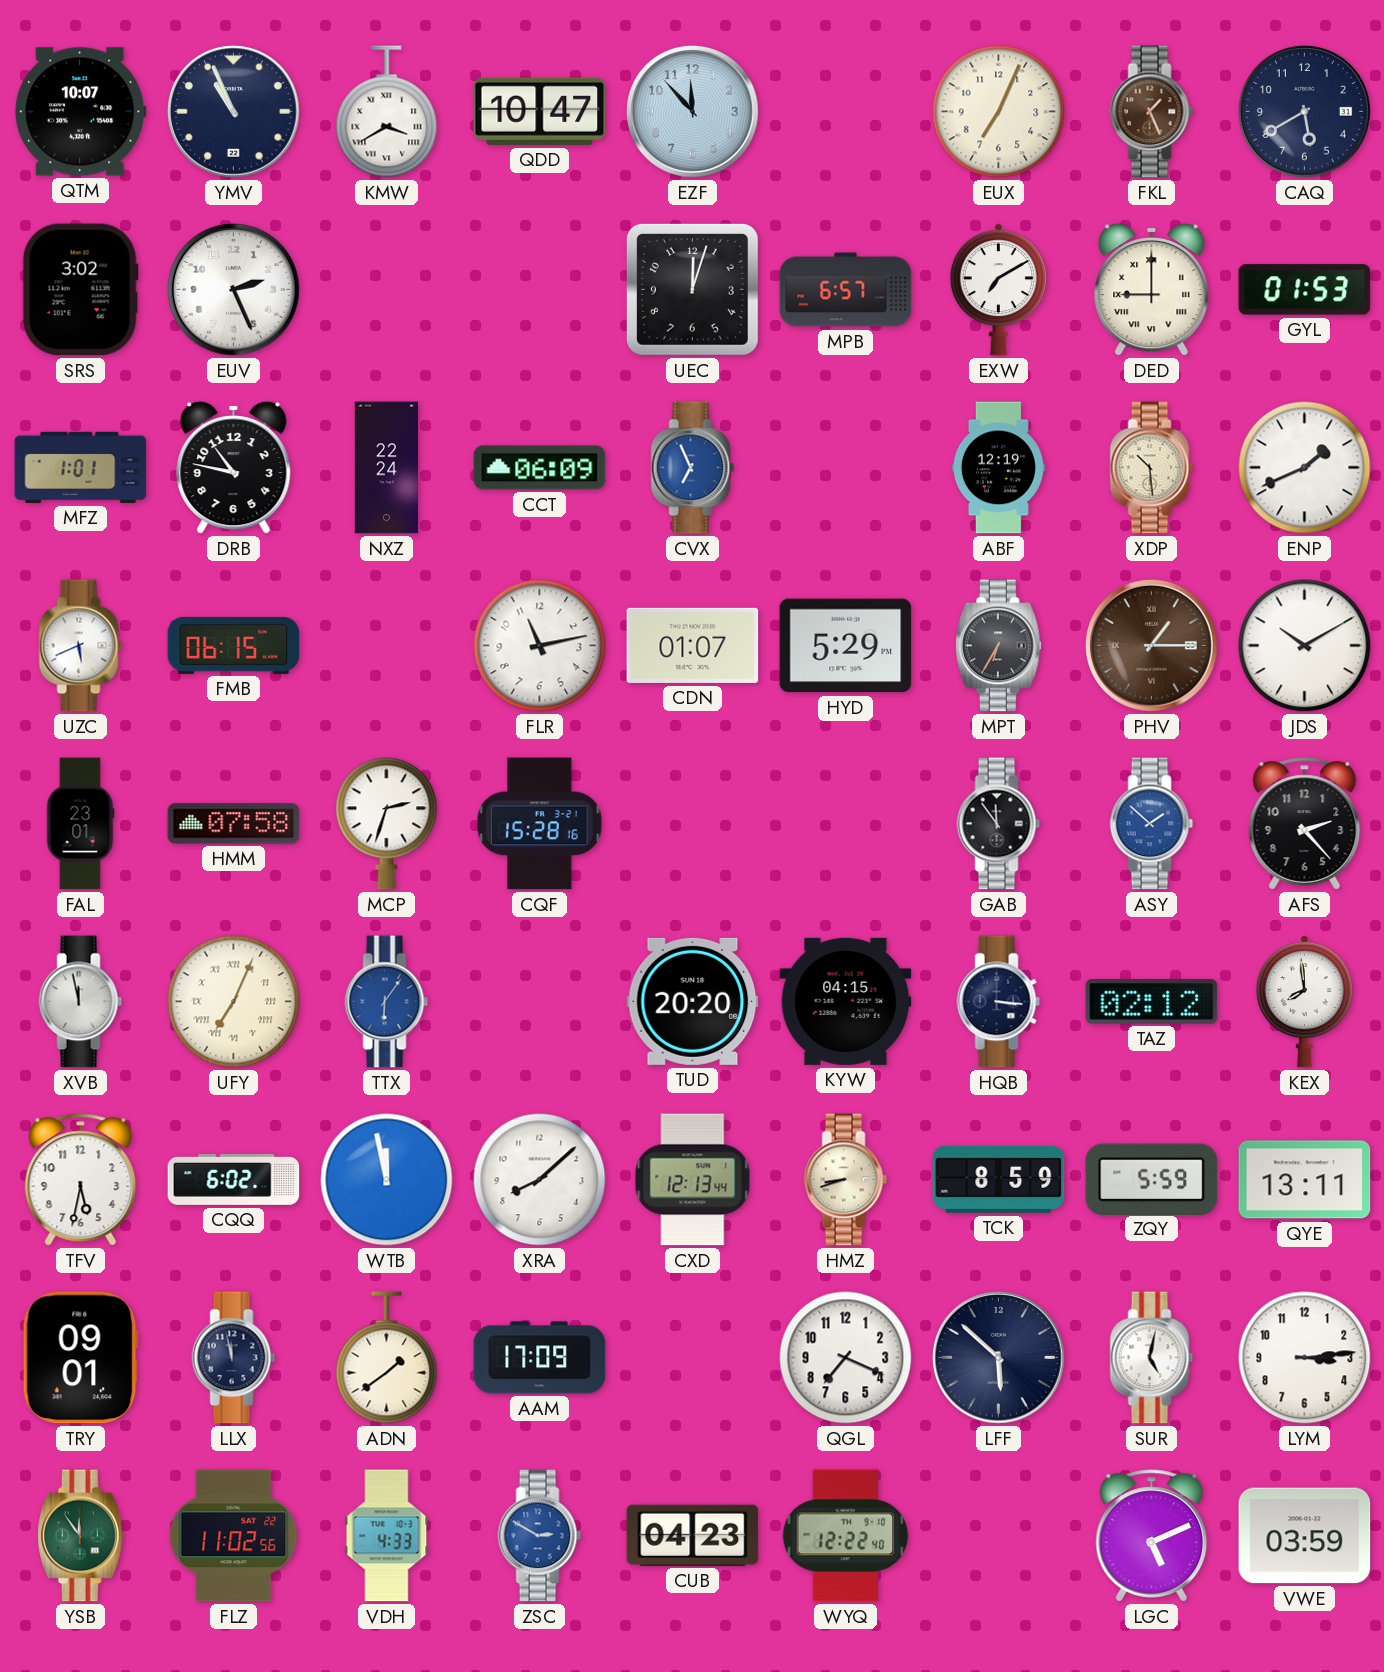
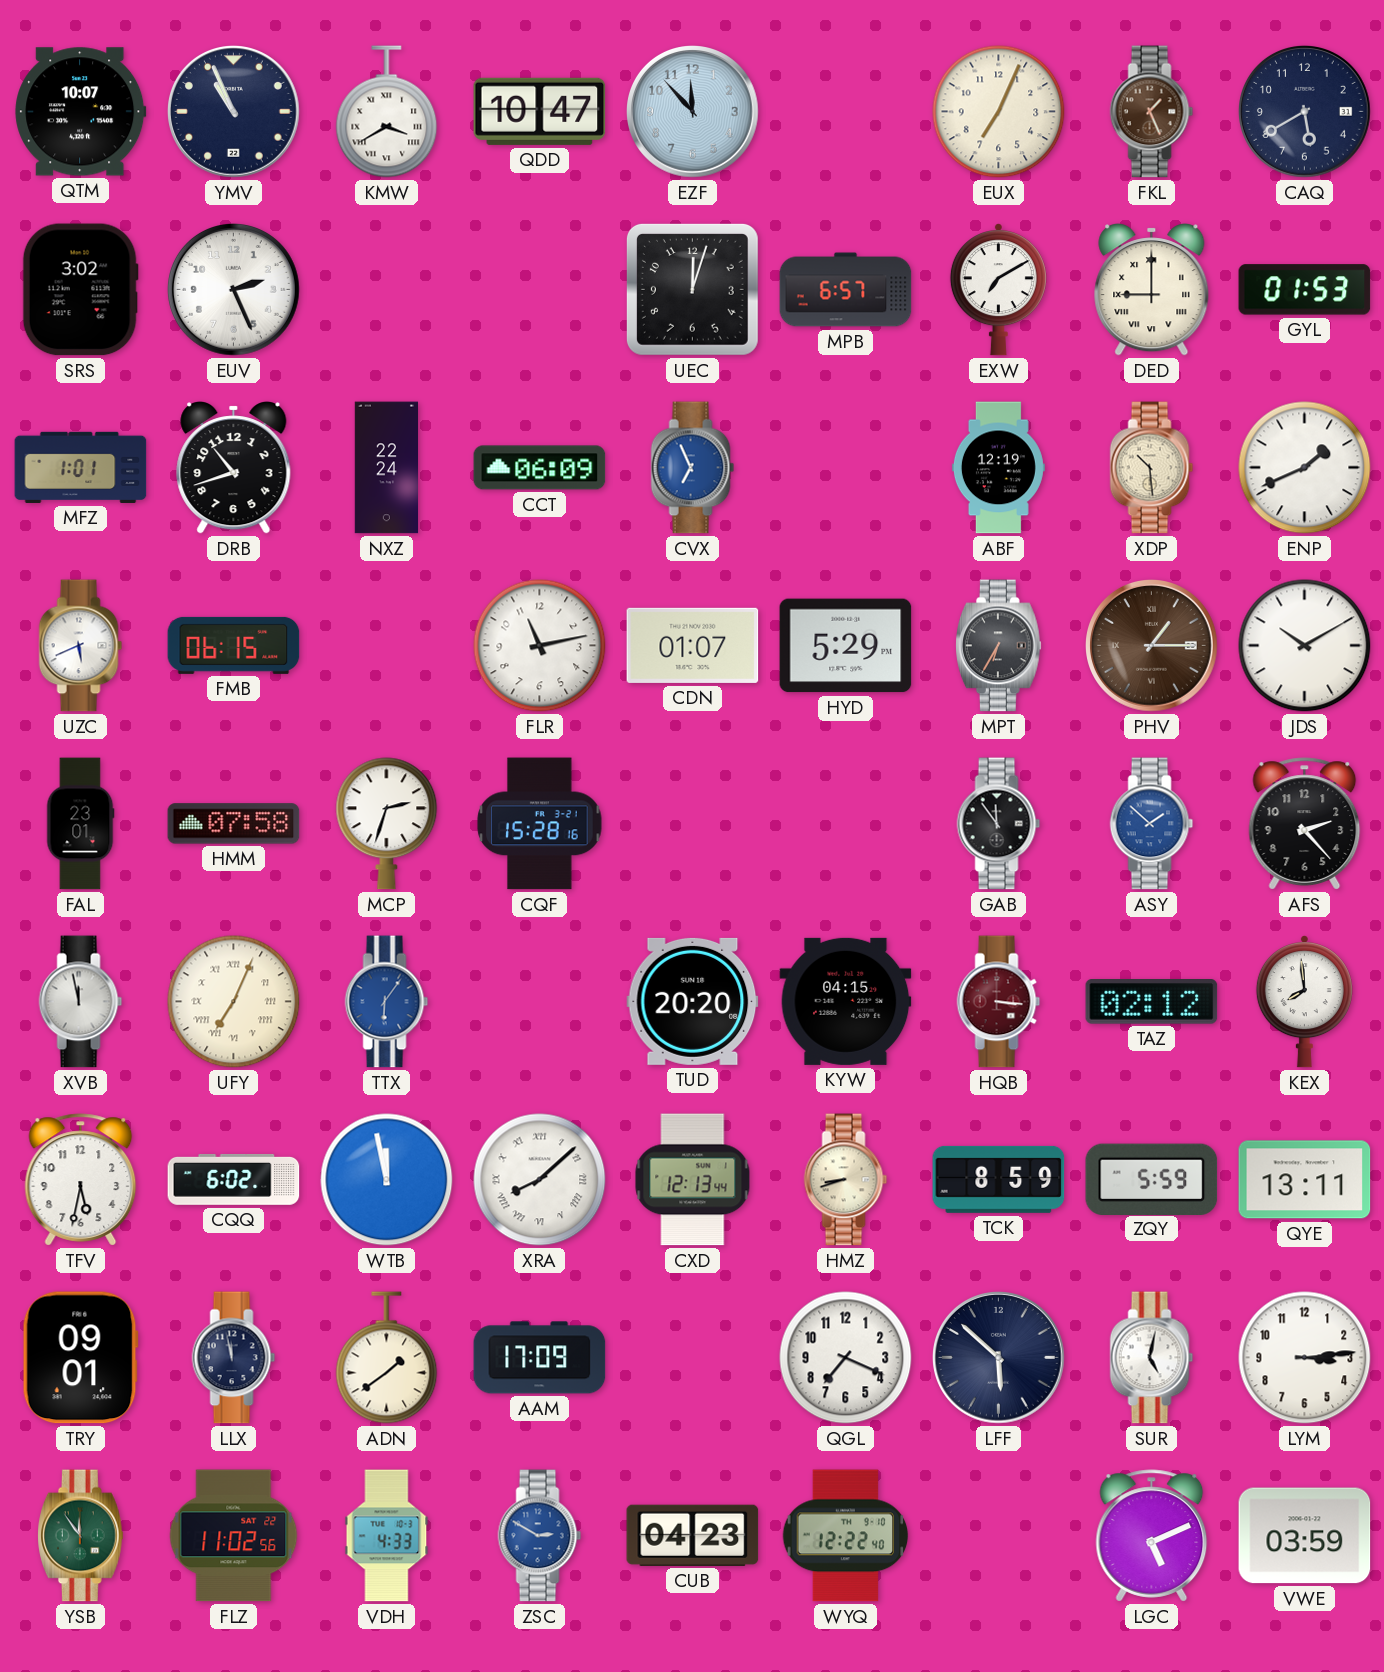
DRB: 10:47 -> 10:42
HQB dial: navy -> burgundy
XRA numerals: Arabic -> Roman
